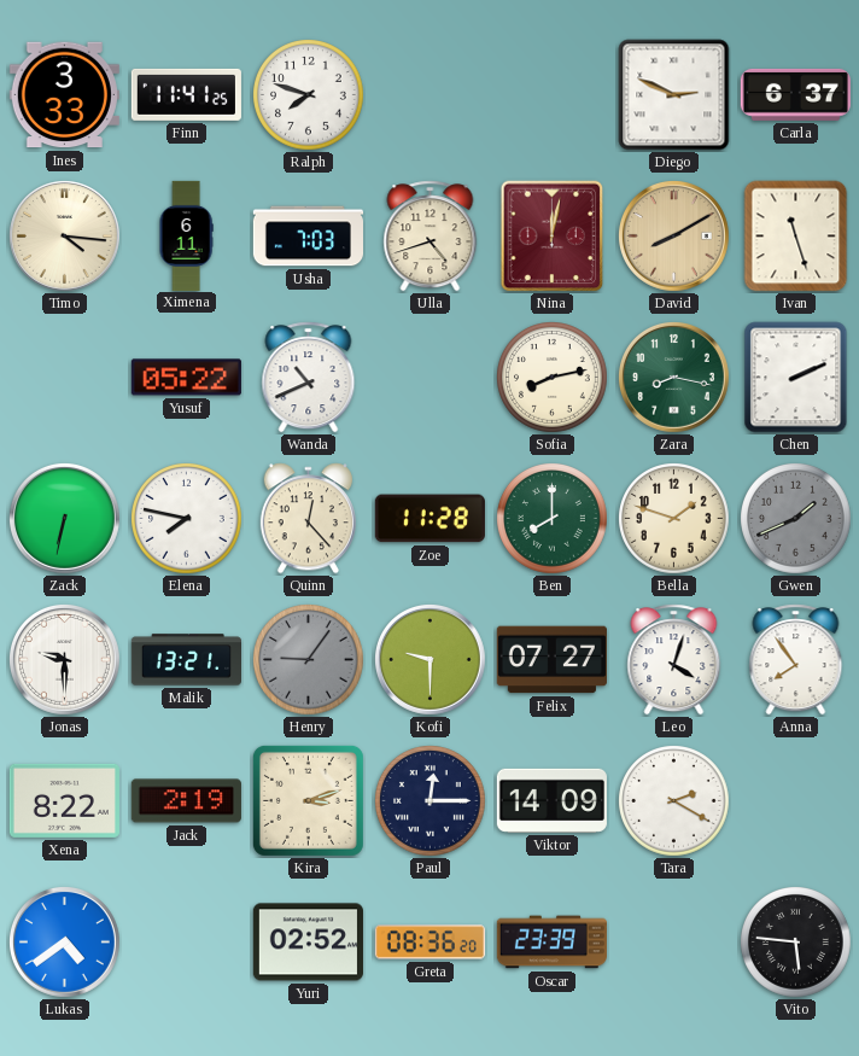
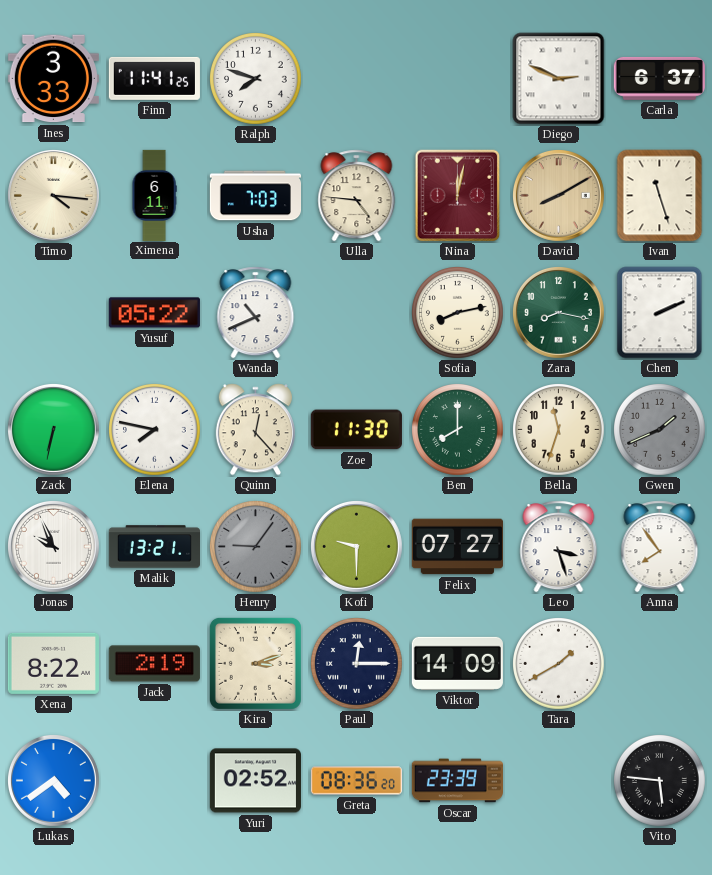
Ulla: 4:42 -> 4:46
Zoe: 11:28 -> 11:30
Bella: 1:48 -> 11:33
Jonas: 9:30 -> 9:56
Leo: 4:03 -> 3:27
Tara: 2:20 -> 1:40
